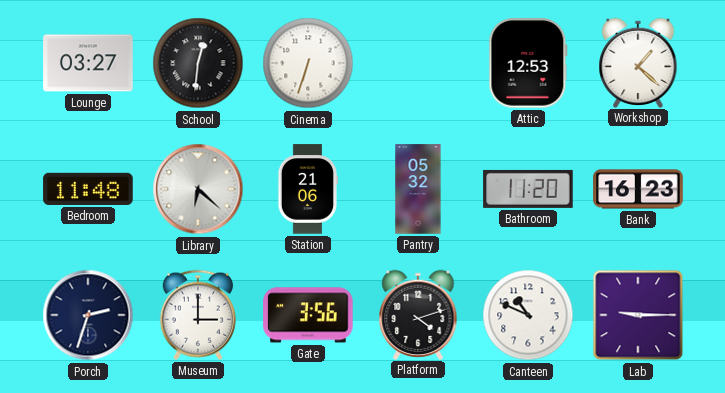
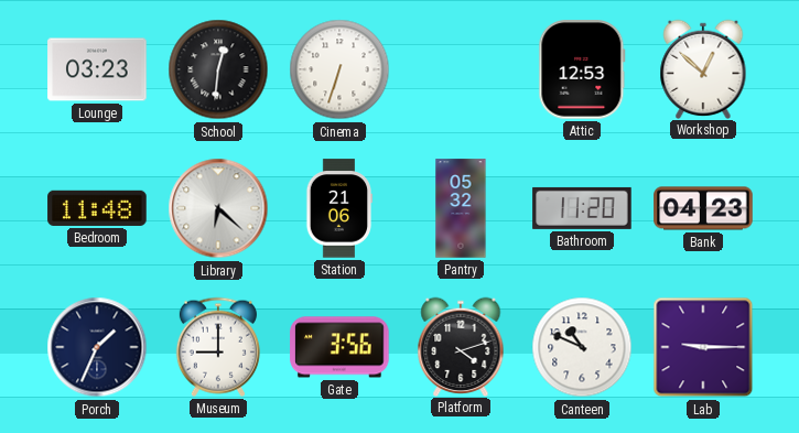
Lounge: 03:27 -> 03:23
Workshop: 1:22 -> 12:52
Bank: 16:23 -> 04:23
Porch: 2:33 -> 1:34
Museum: 3:00 -> 9:00
